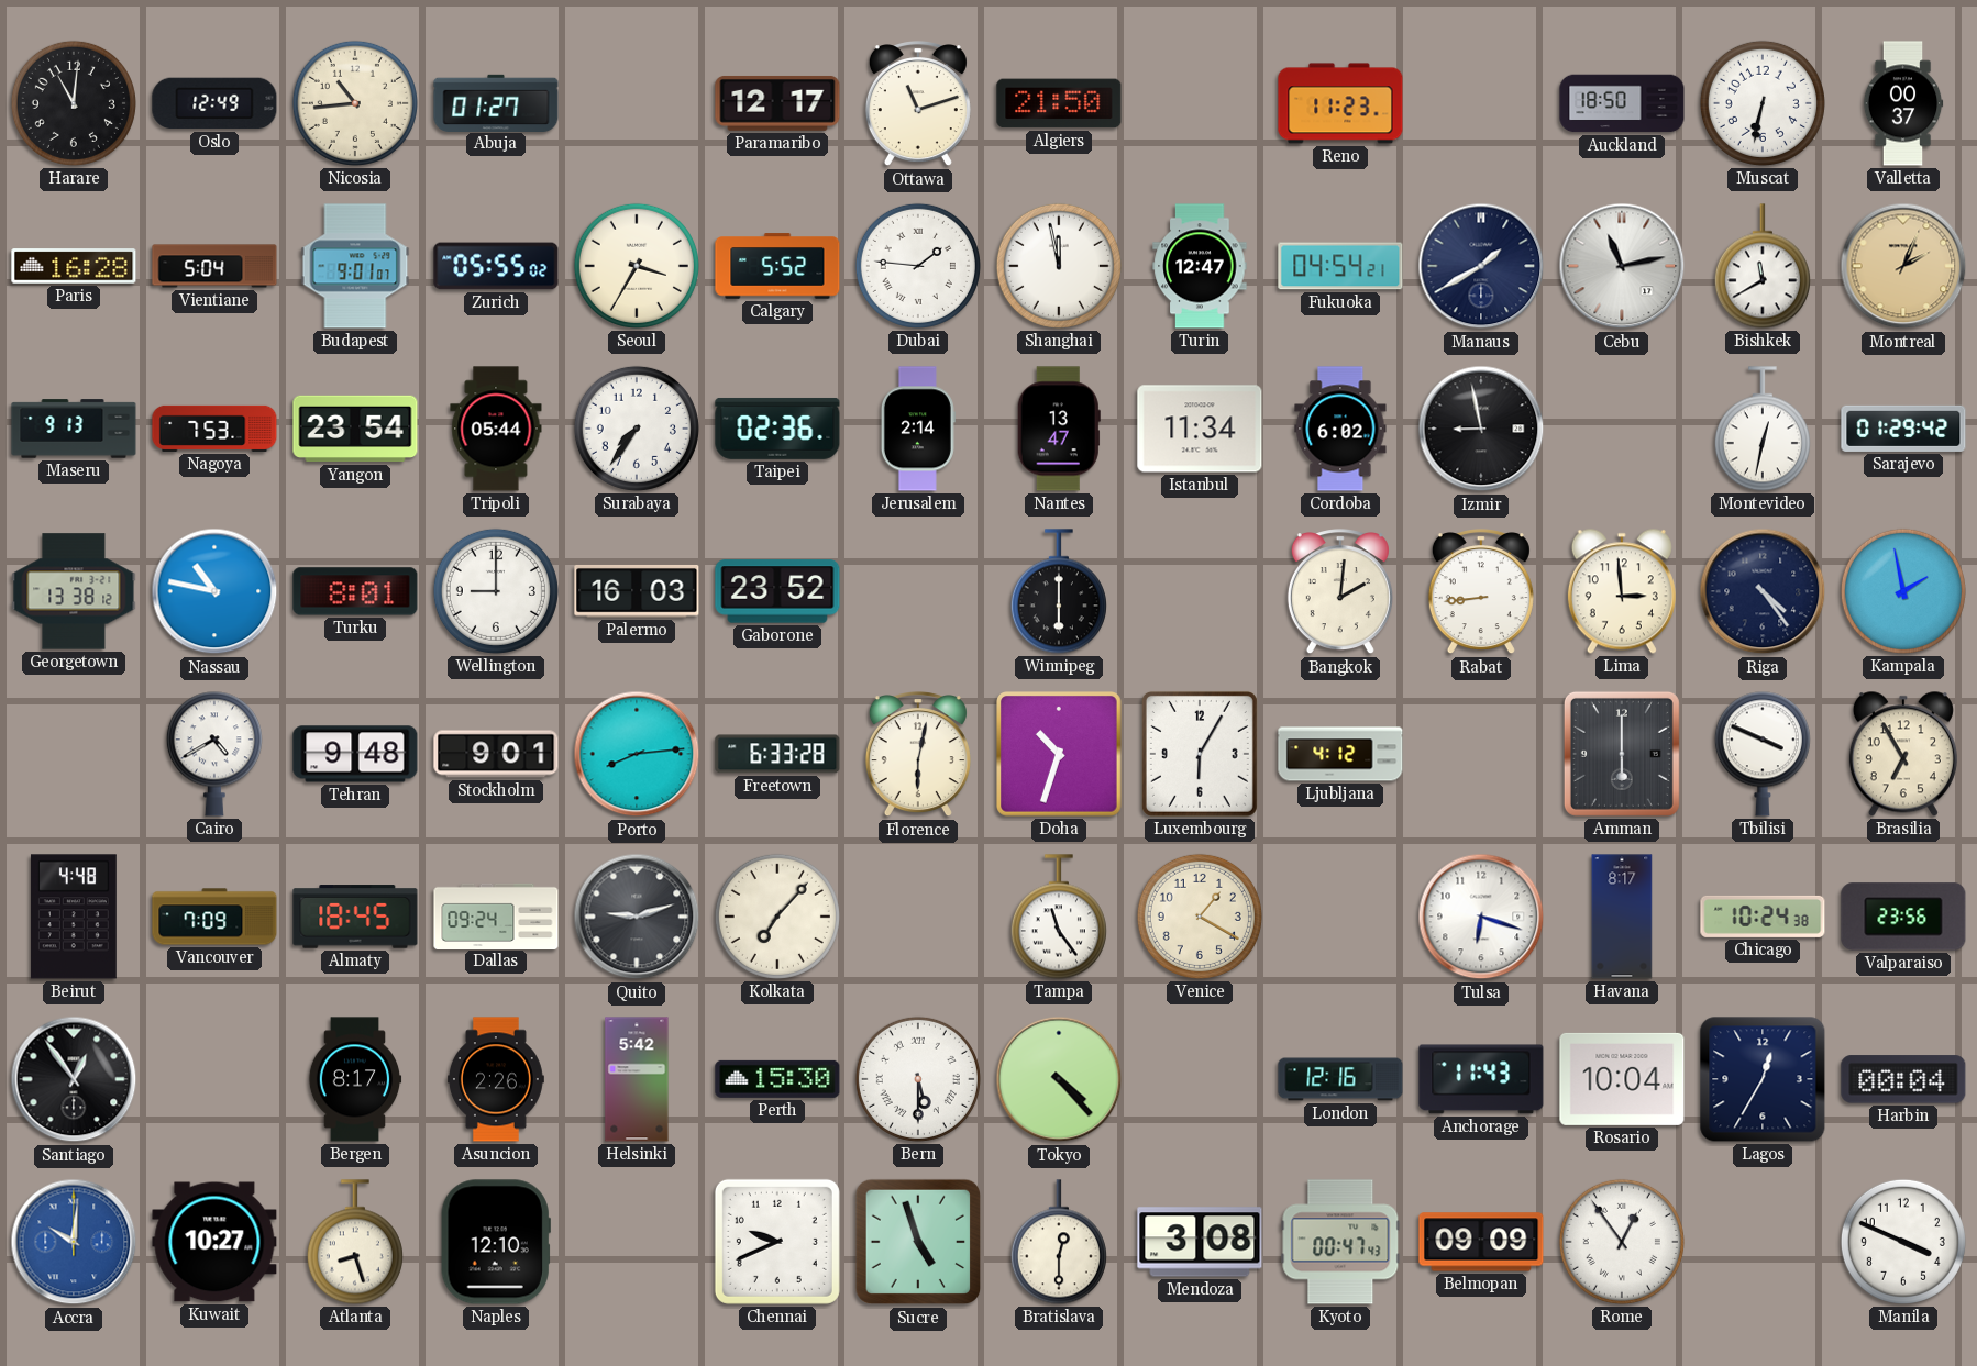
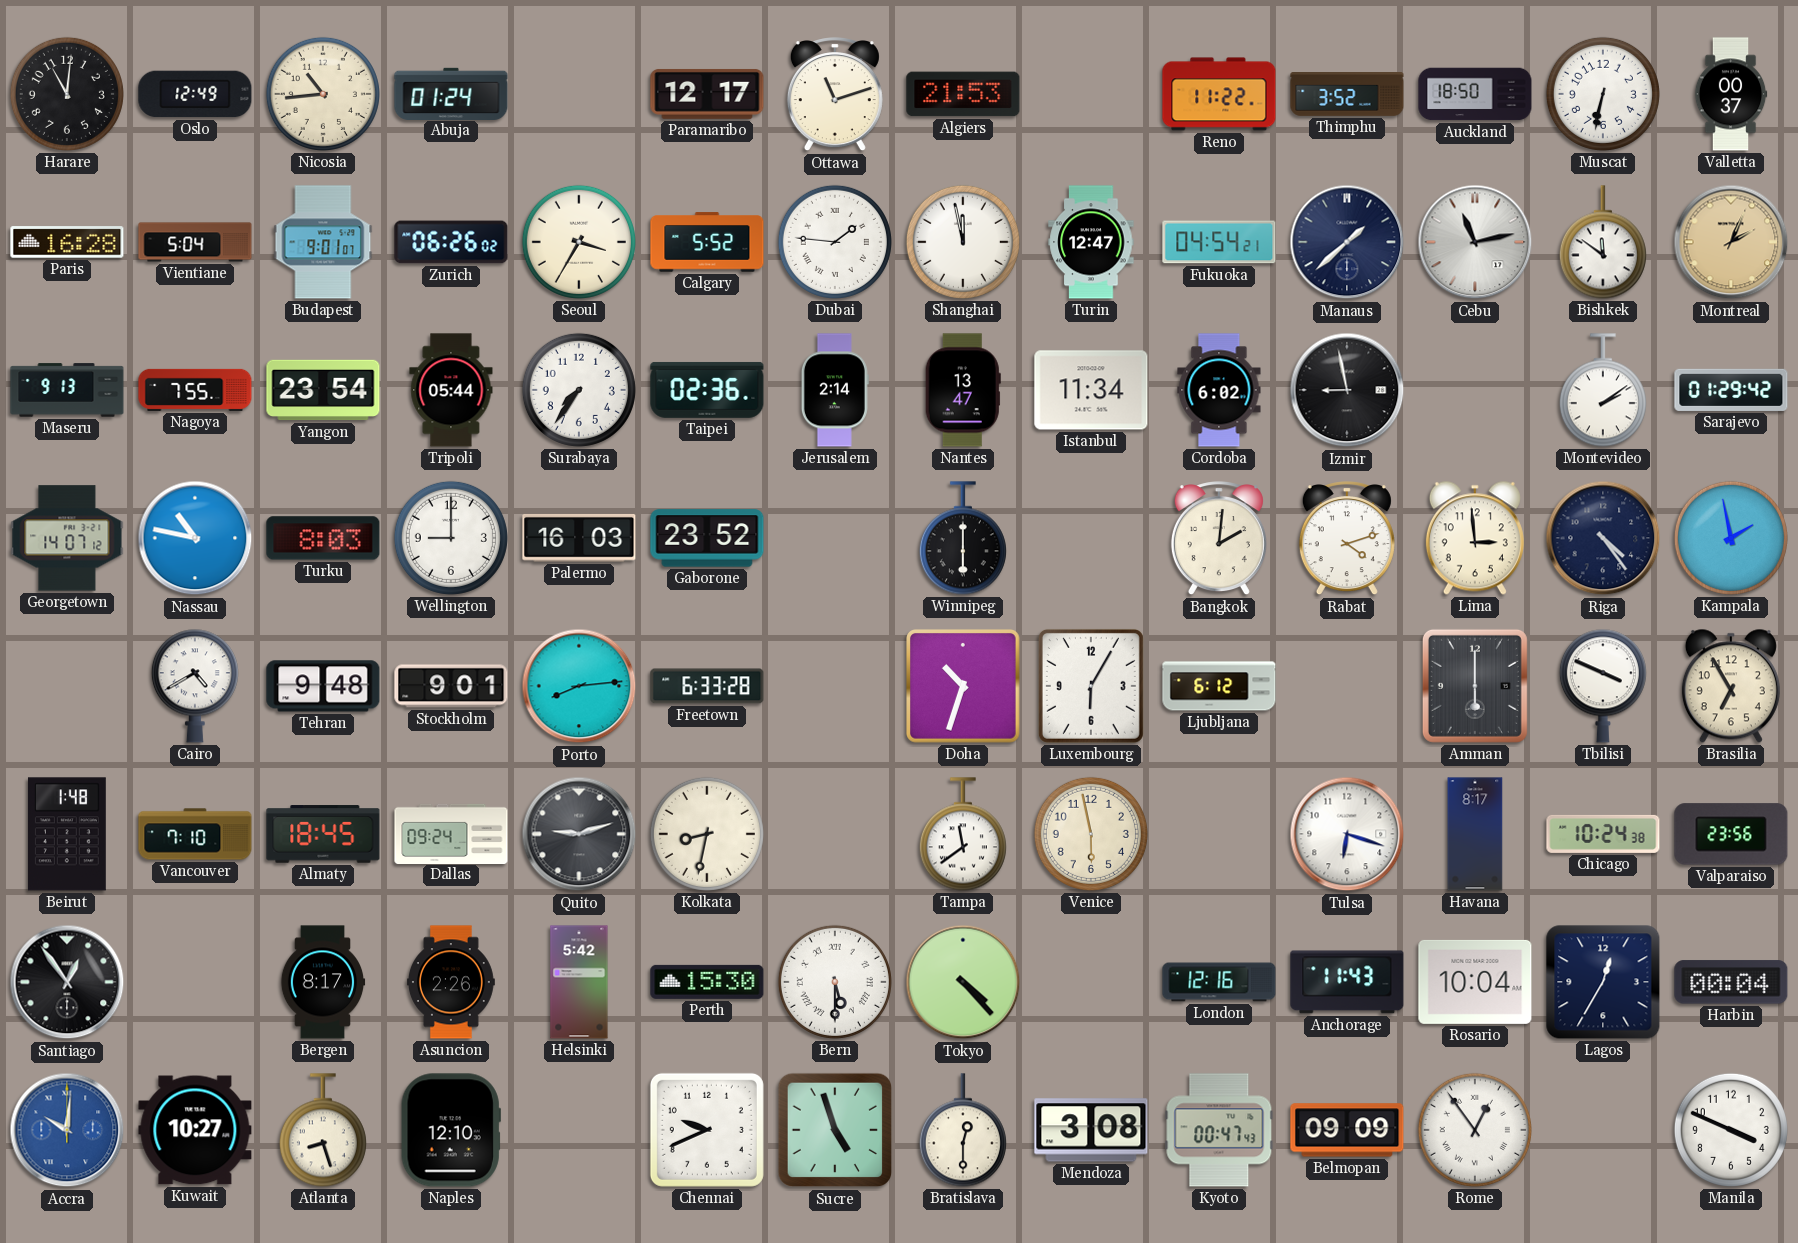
Abuja: 01:27 -> 01:24
Algiers: 21:50 -> 21:53
Reno: 11:23 -> 11:22
Thimphu: none -> 3:52
Zurich: 05:55 -> 06:26
Manaus: 1:40 -> 1:38
Bishkek: 11:40 -> 11:51
Nagoya: 7:53 -> 7:55
Montevideo: 12:32 -> 2:09
Georgetown: 13:38 -> 14:07
Turku: 8:01 -> 8:03
Rabat: 8:44 -> 4:12
Florence: 6:02 -> none
Ljubljana: 4:12 -> 6:12
Beirut: 4:48 -> 1:48
Vancouver: 7:09 -> 7:10
Kolkata: 7:07 -> 8:32
Tampa: 11:24 -> 11:39
Venice: 1:20 -> 5:58
